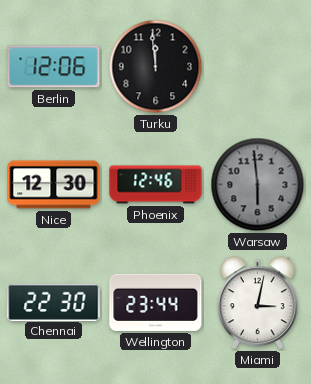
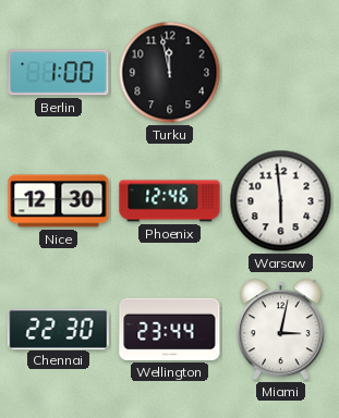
Berlin: 12:06 -> 1:00
Turku: 11:59 -> 11:58
Warsaw dial: grey -> white
